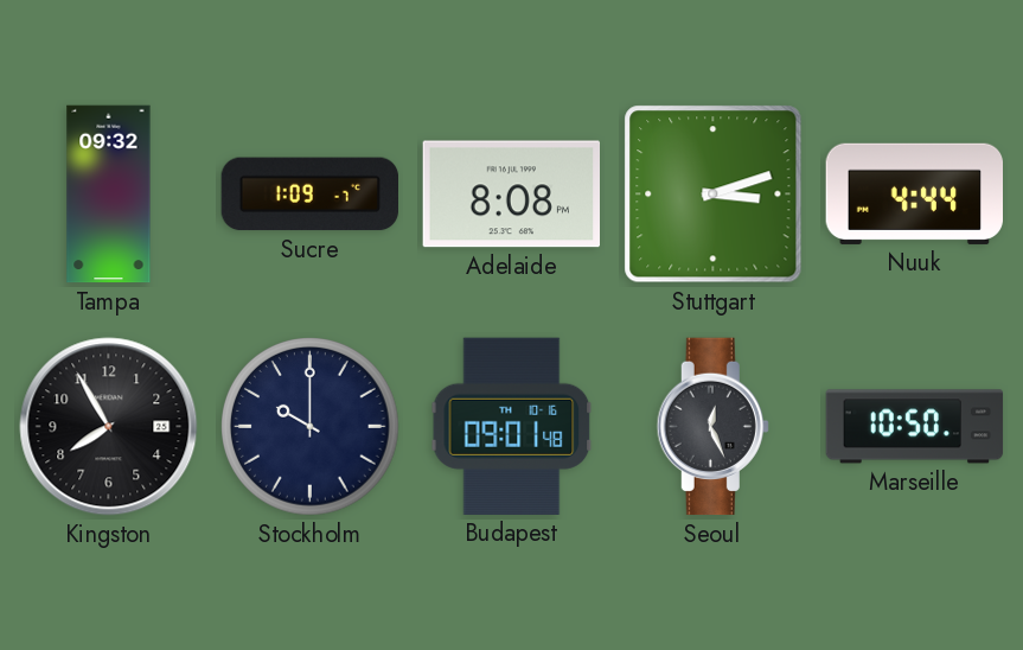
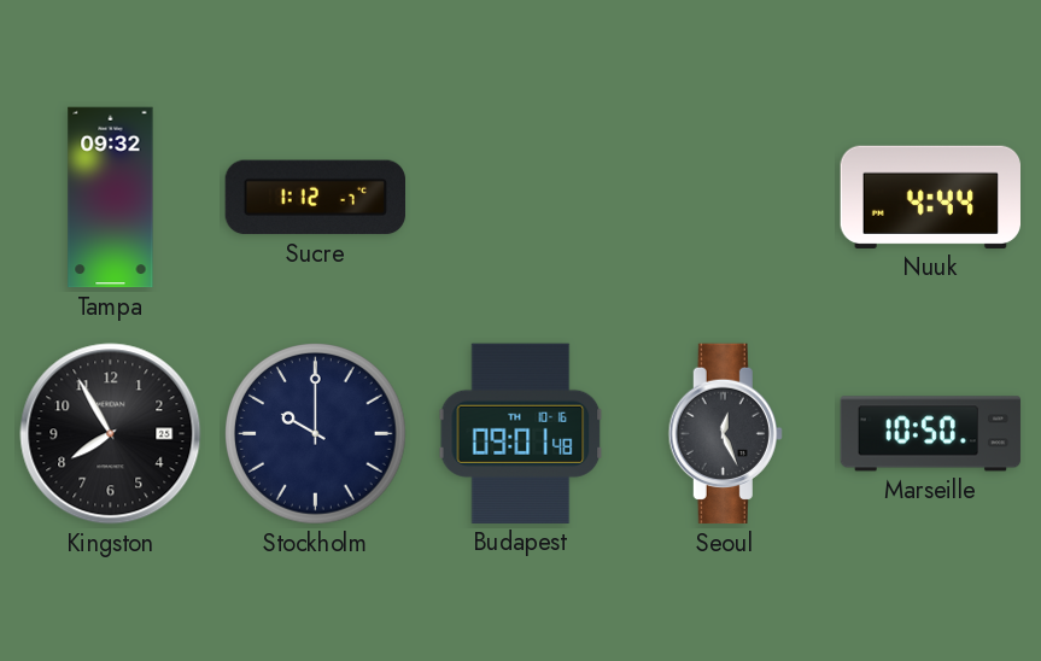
Sucre: 1:09 -> 1:12
Adelaide: 8:08 -> none
Stuttgart: 3:12 -> none
